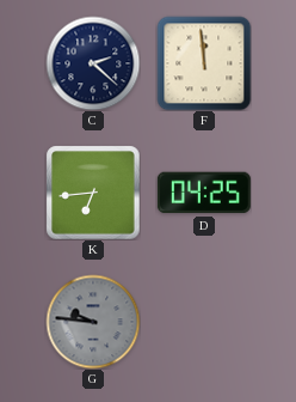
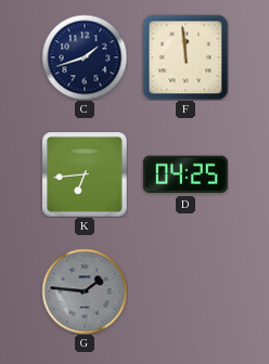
C: 2:22 -> 1:42
G: 9:46 -> 1:46
